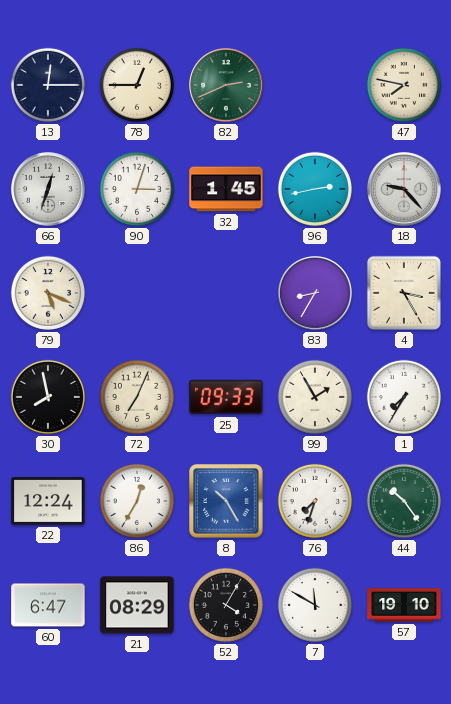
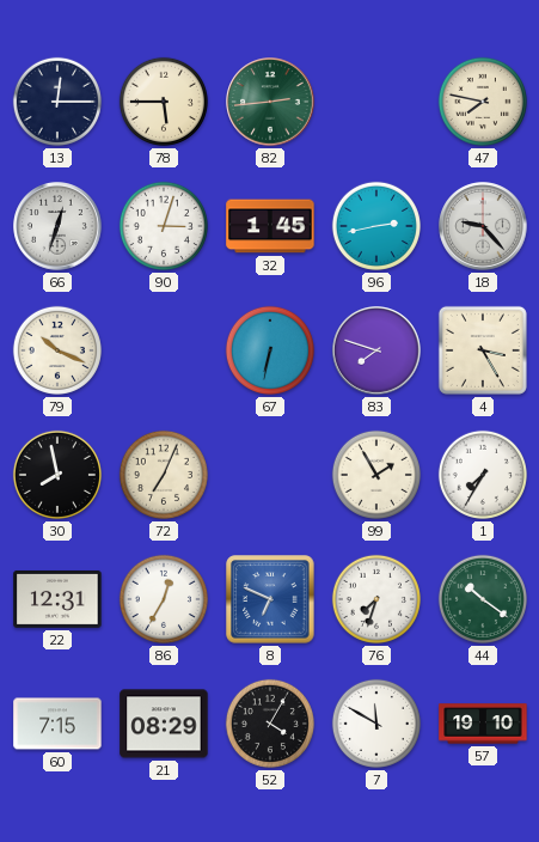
78: 12:45 -> 5:45
82: 2:41 -> 2:44
79: 5:19 -> 10:19
67: none -> 6:32
83: 8:35 -> 7:48
25: 09:33 -> none
22: 12:24 -> 12:31
8: 10:25 -> 6:49
44: 10:24 -> 10:21
60: 6:47 -> 7:15
